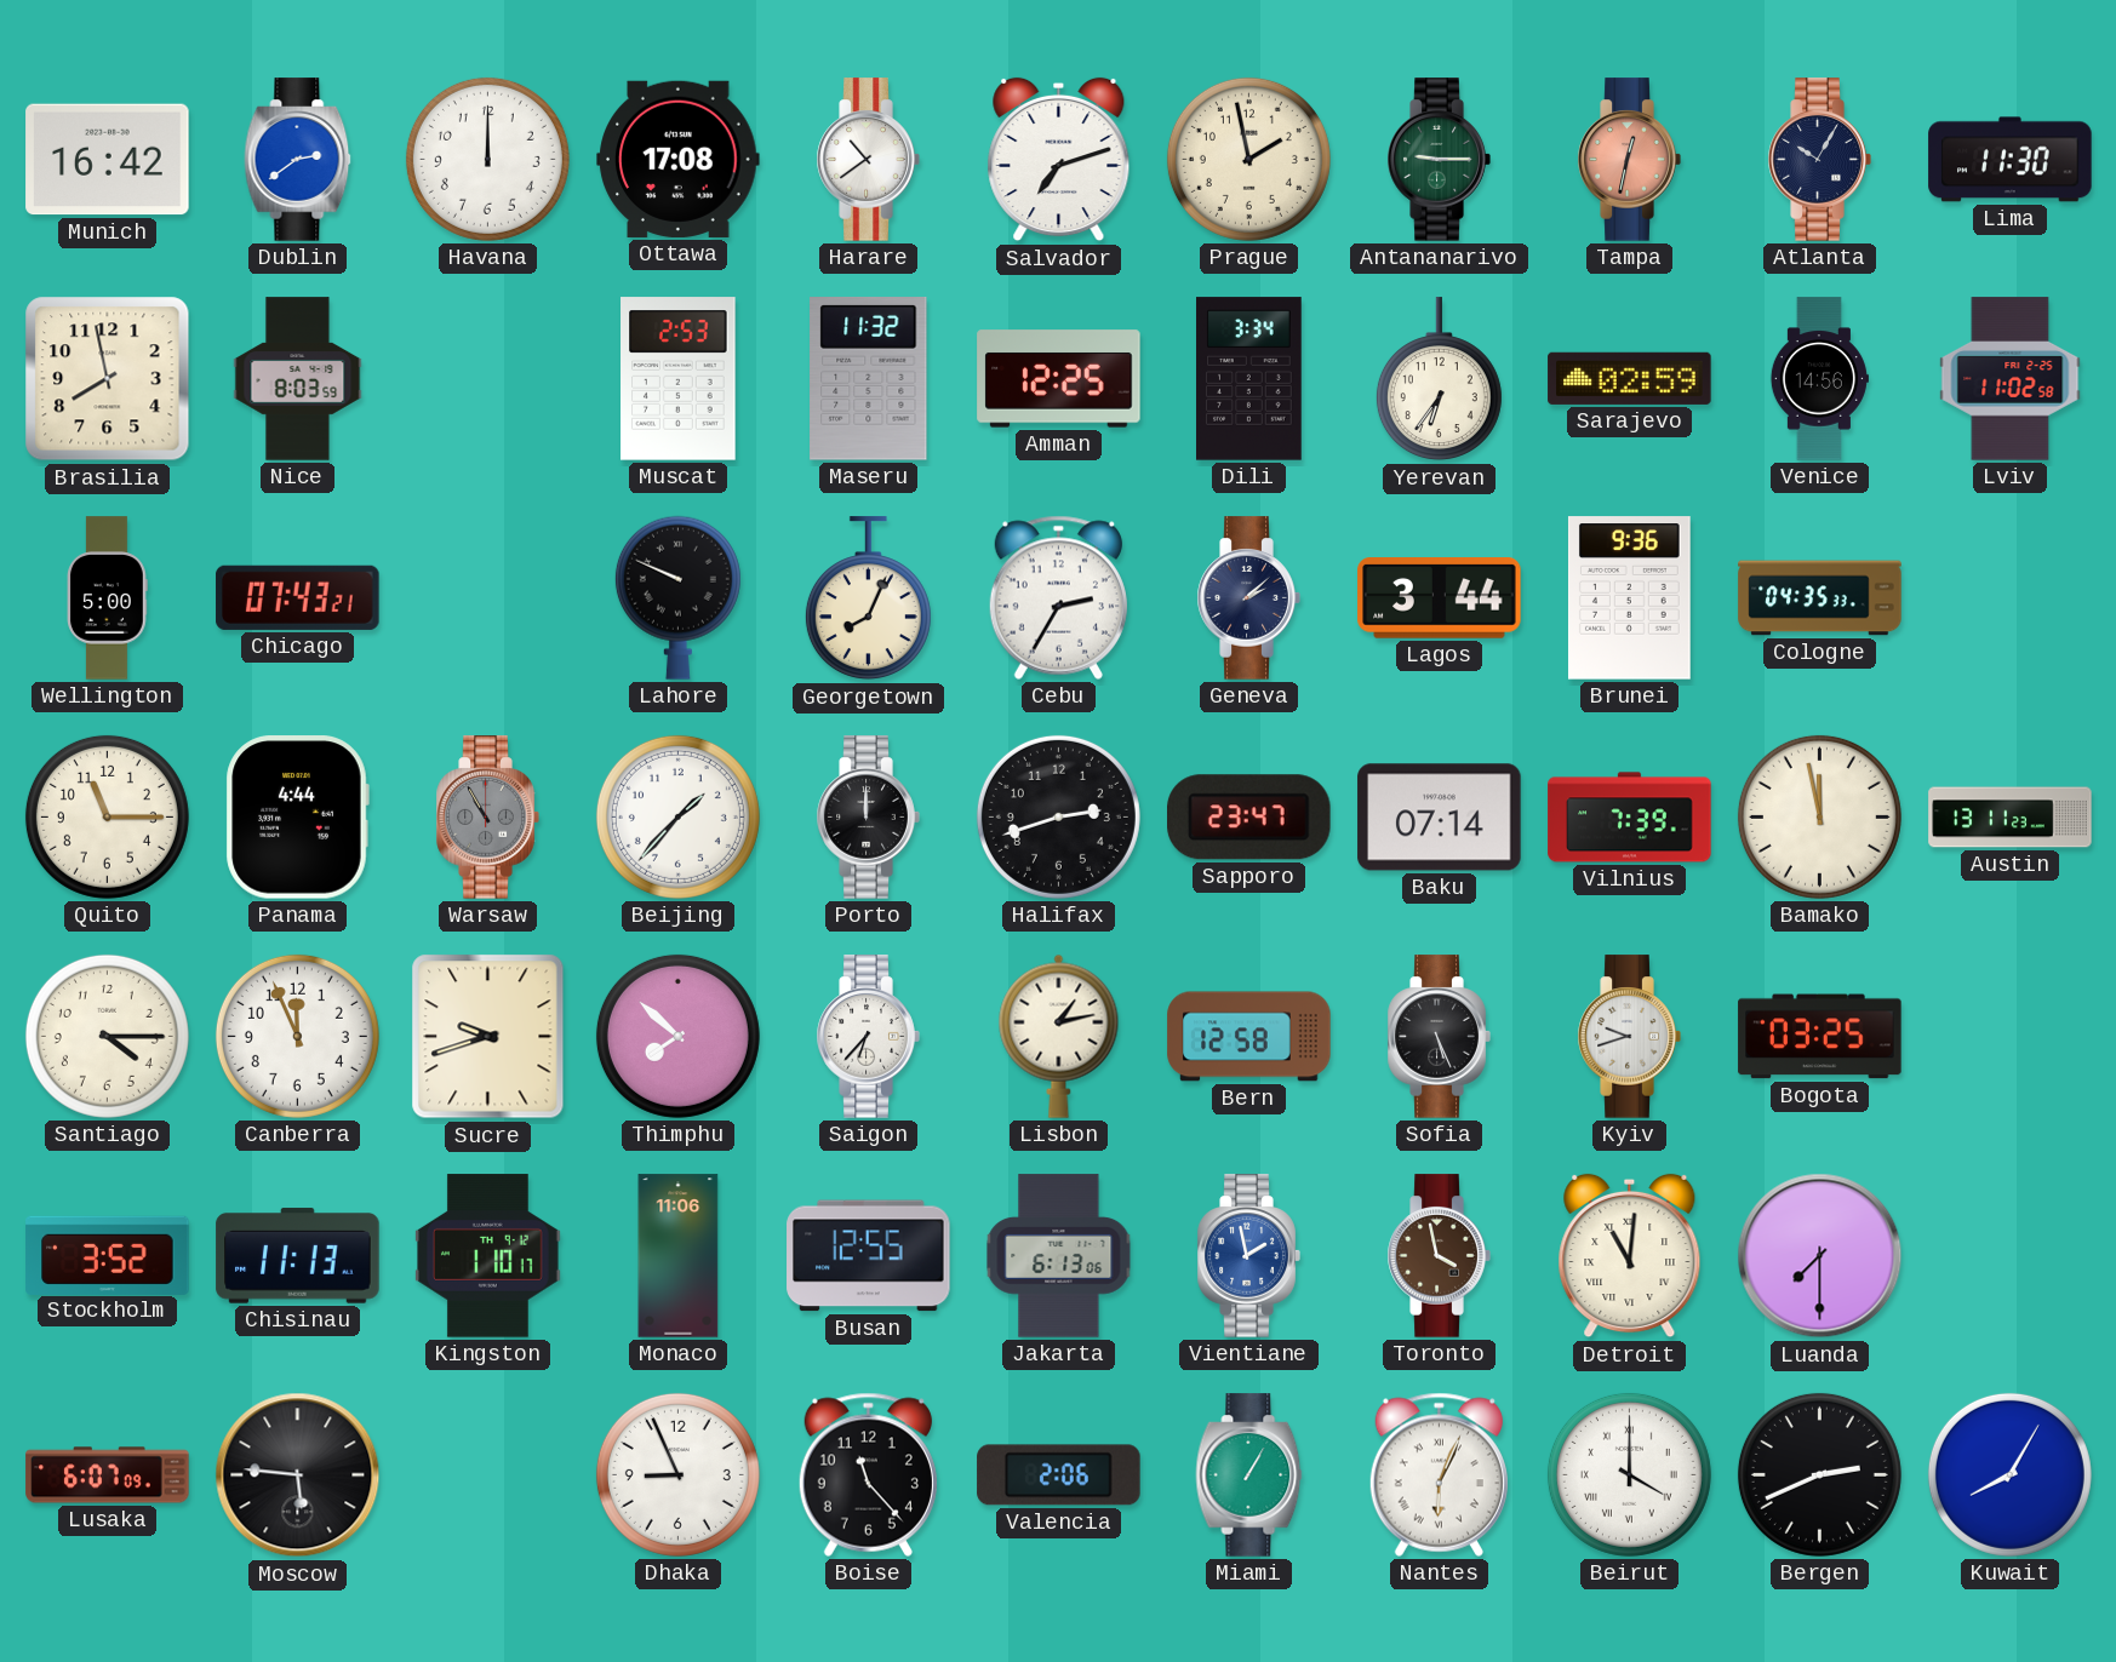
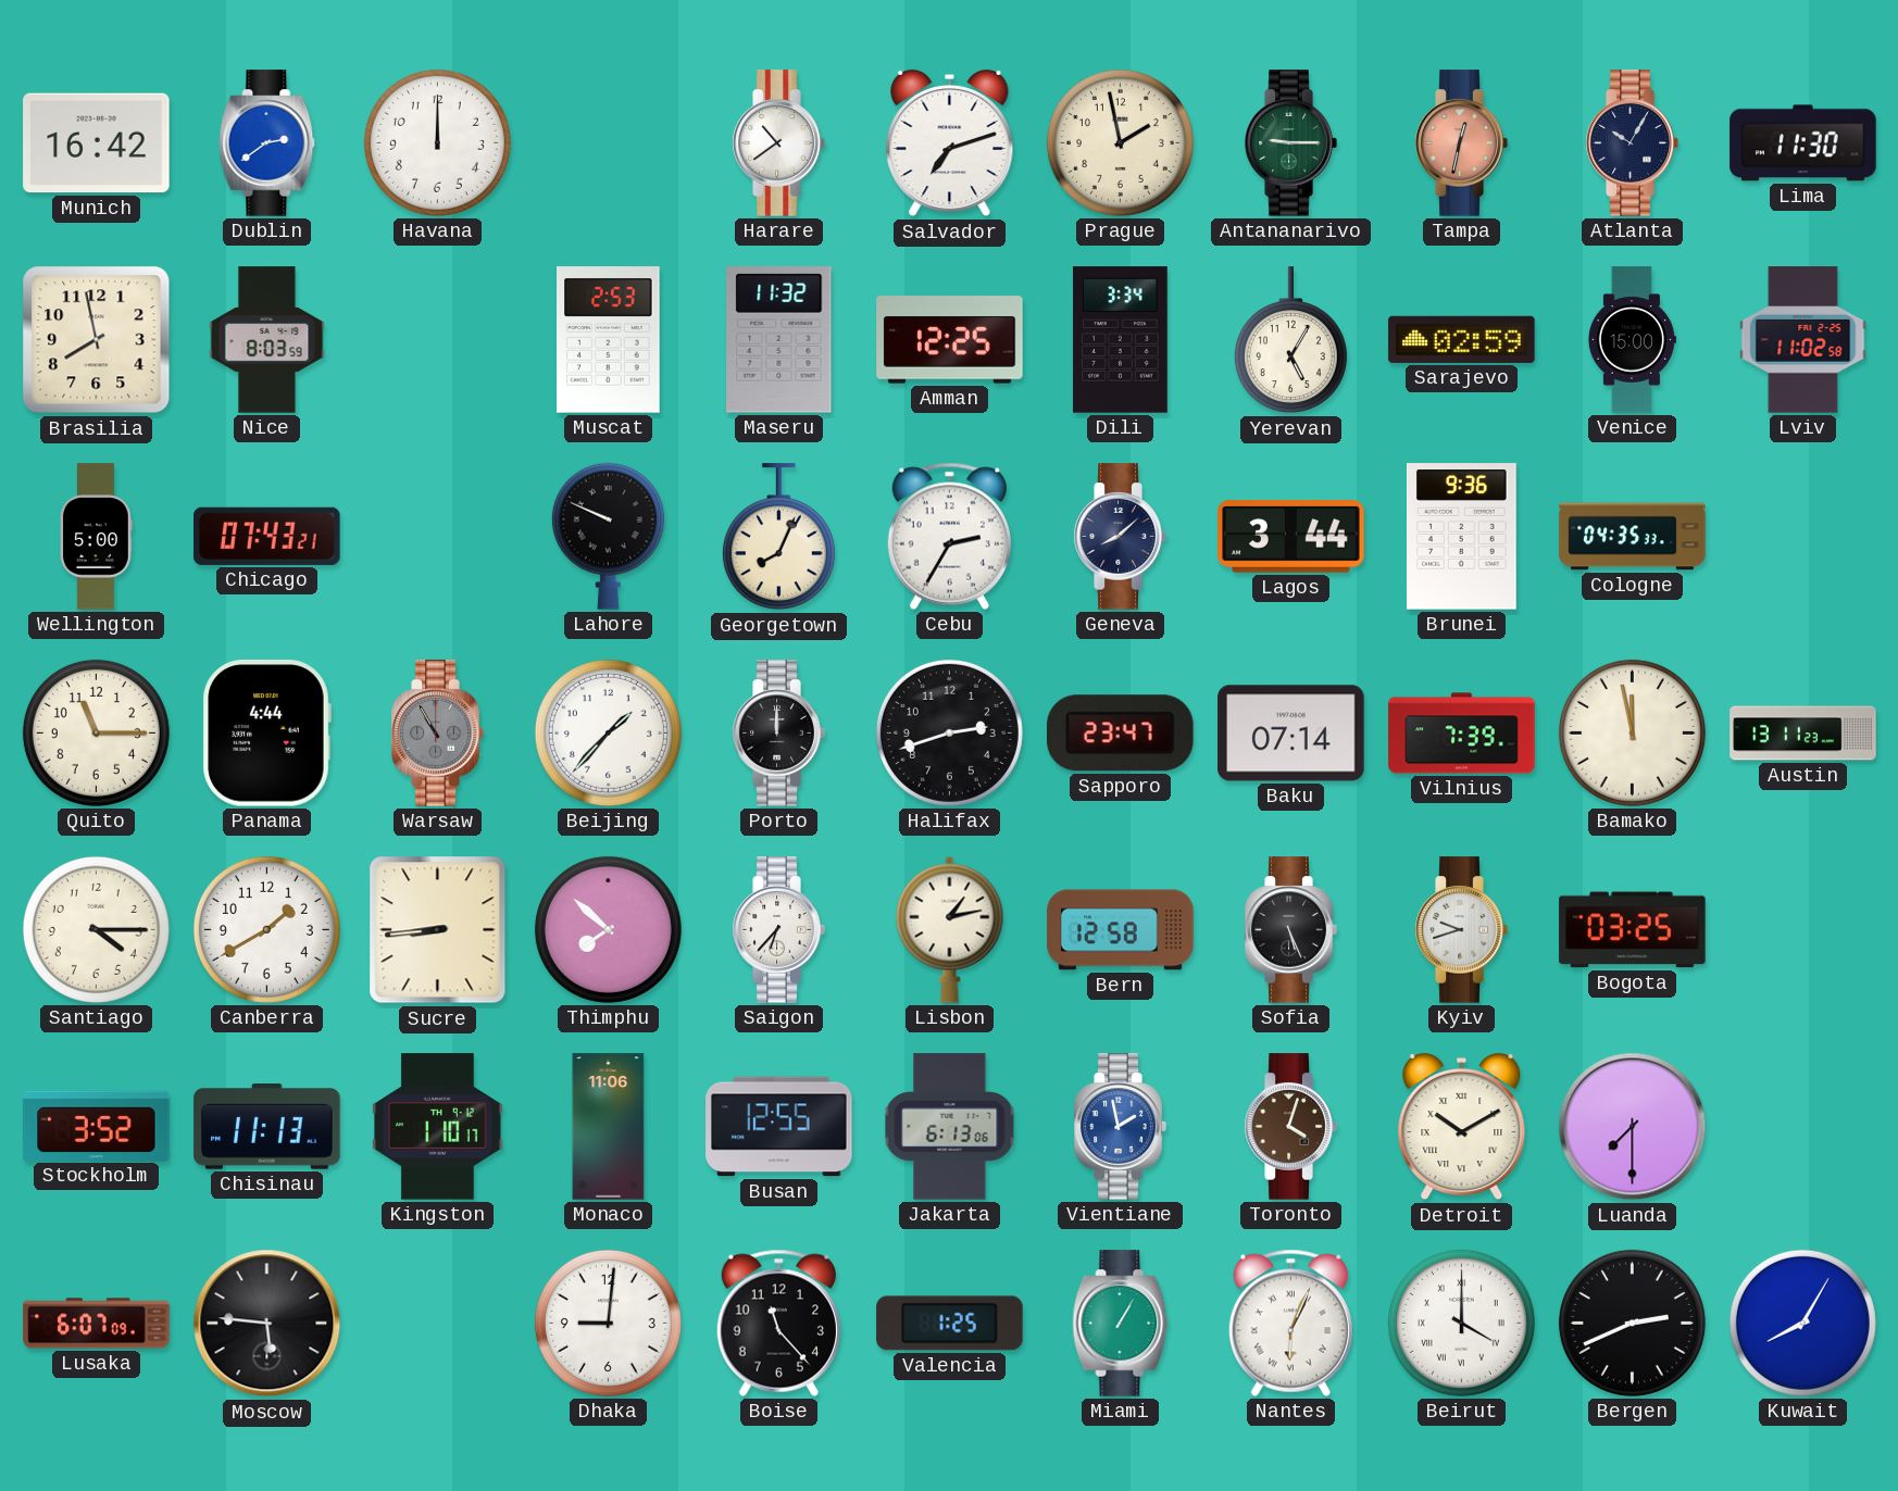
Ottawa: 17:08 -> none
Yerevan: 6:36 -> 5:05
Venice: 14:56 -> 15:00
Geneva: 2:08 -> 8:08
Canberra: 11:56 -> 1:40
Sucre: 9:42 -> 8:44
Toronto: 3:58 -> 4:03
Detroit: 11:01 -> 10:10
Dhaka: 8:56 -> 9:01
Valencia: 2:06 -> 1:25
